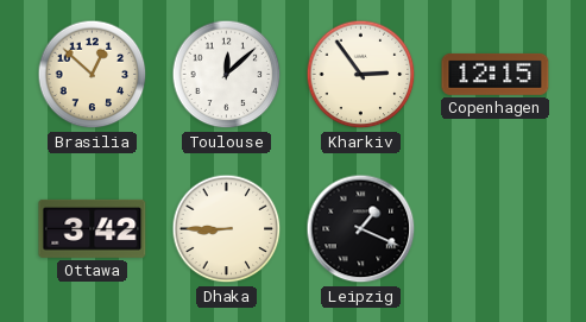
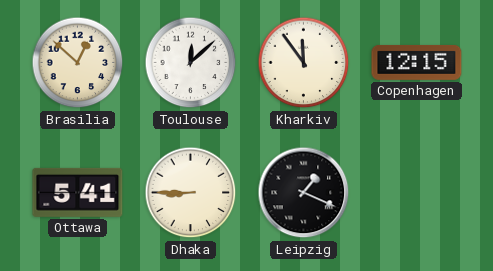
Kharkiv: 2:54 -> 11:54
Ottawa: 3:42 -> 5:41
